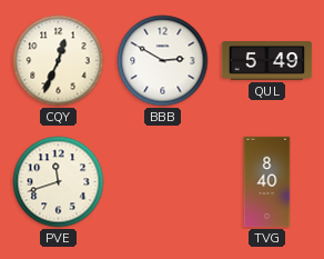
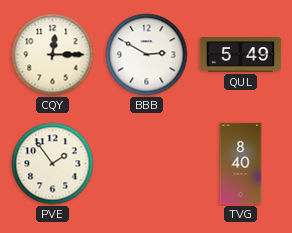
CQY: 12:34 -> 12:15
PVE: 11:42 -> 1:54
